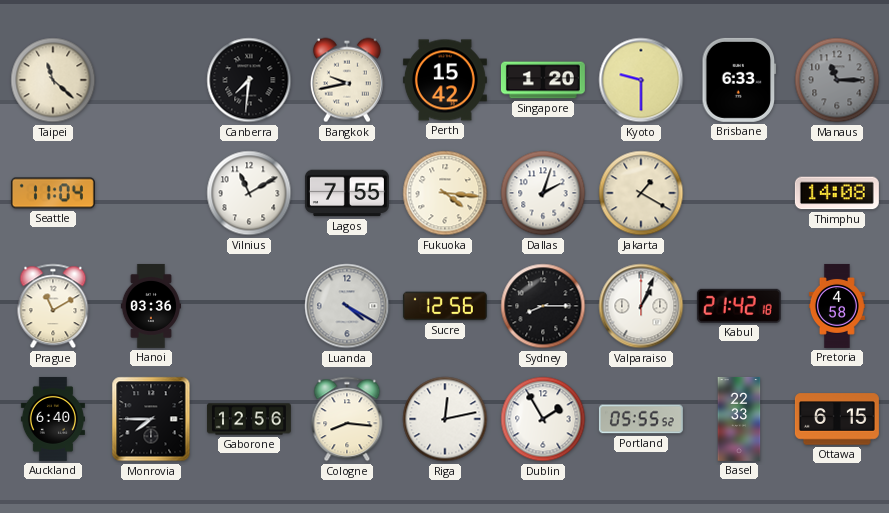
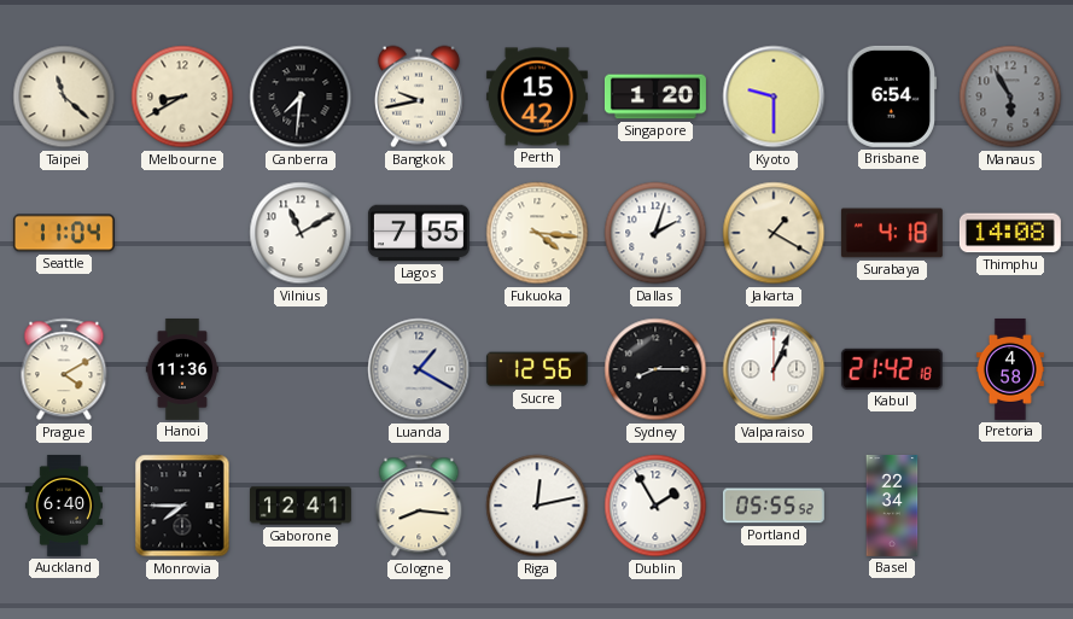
Melbourne: none -> 8:40
Brisbane: 6:33 -> 6:54
Manaus: 11:15 -> 5:55
Surabaya: none -> 4:18
Prague: 11:10 -> 4:10
Hanoi: 03:36 -> 11:36
Luanda: 4:20 -> 1:20
Gaborone: 12:56 -> 12:41
Basel: 22:33 -> 22:34
Ottawa: 6:15 -> none
